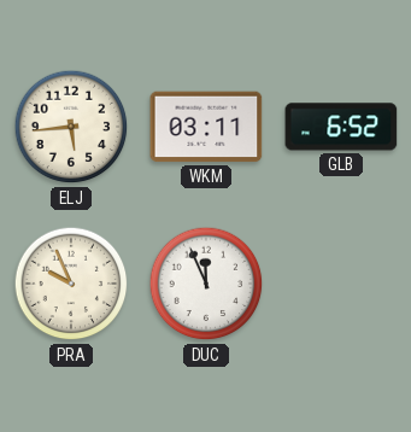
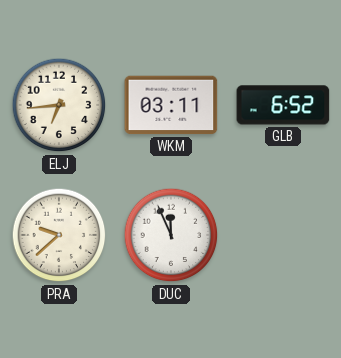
ELJ: 5:44 -> 6:44
PRA: 9:56 -> 9:38
